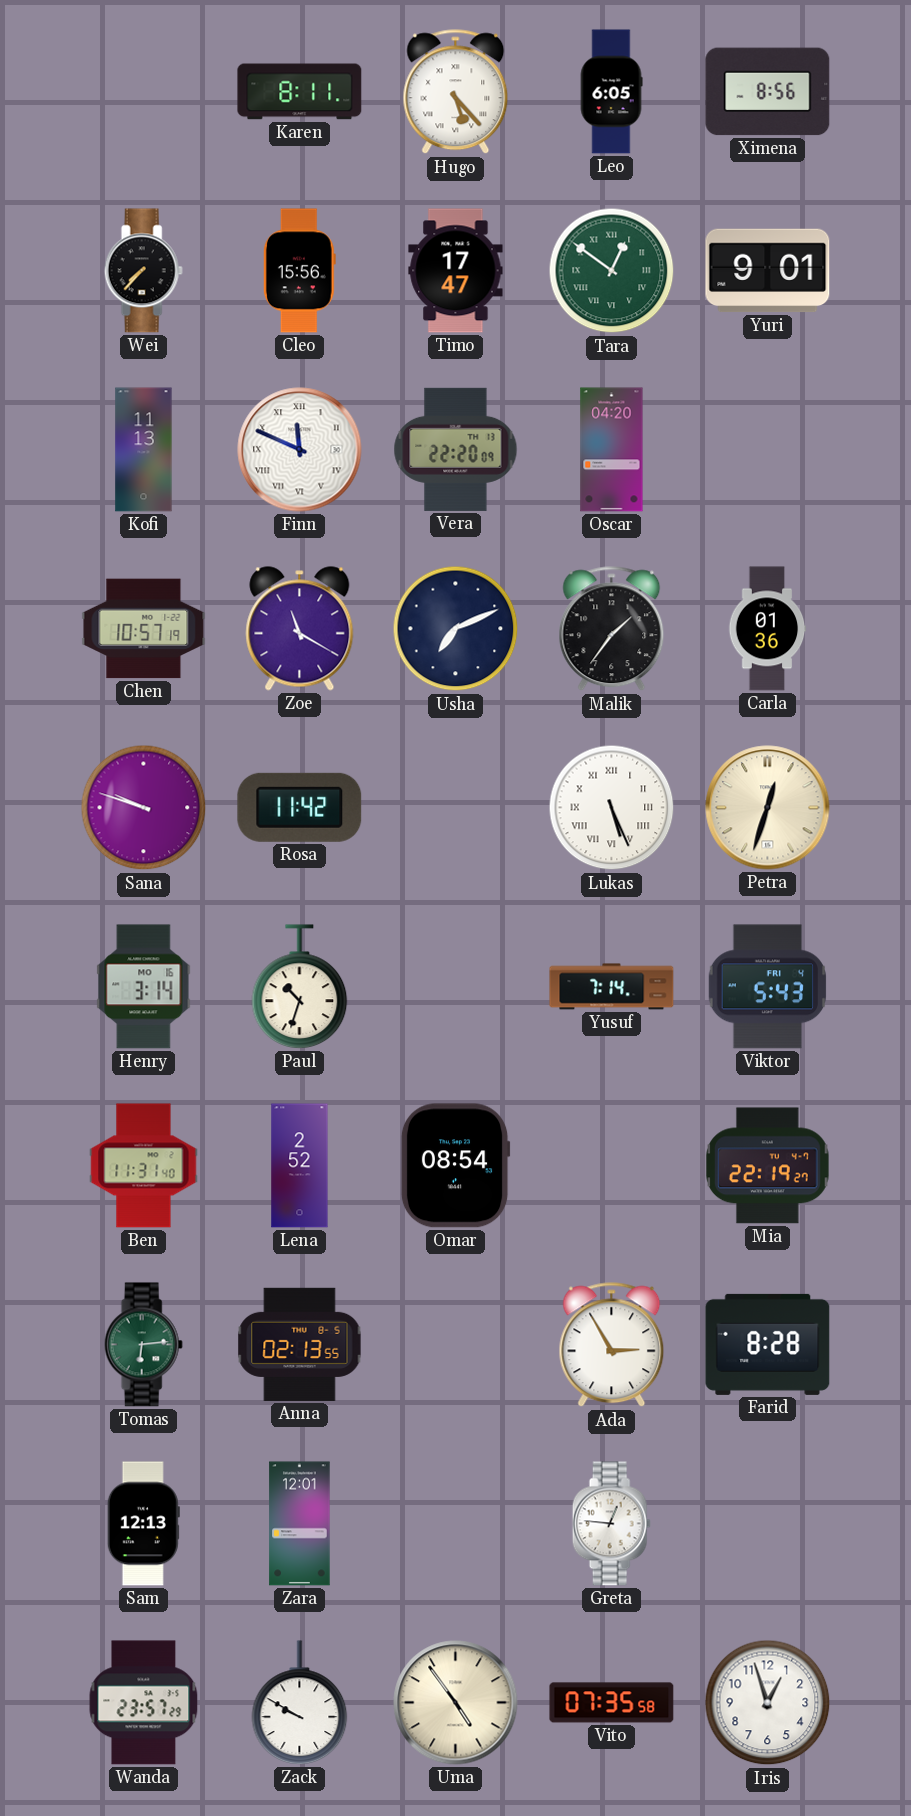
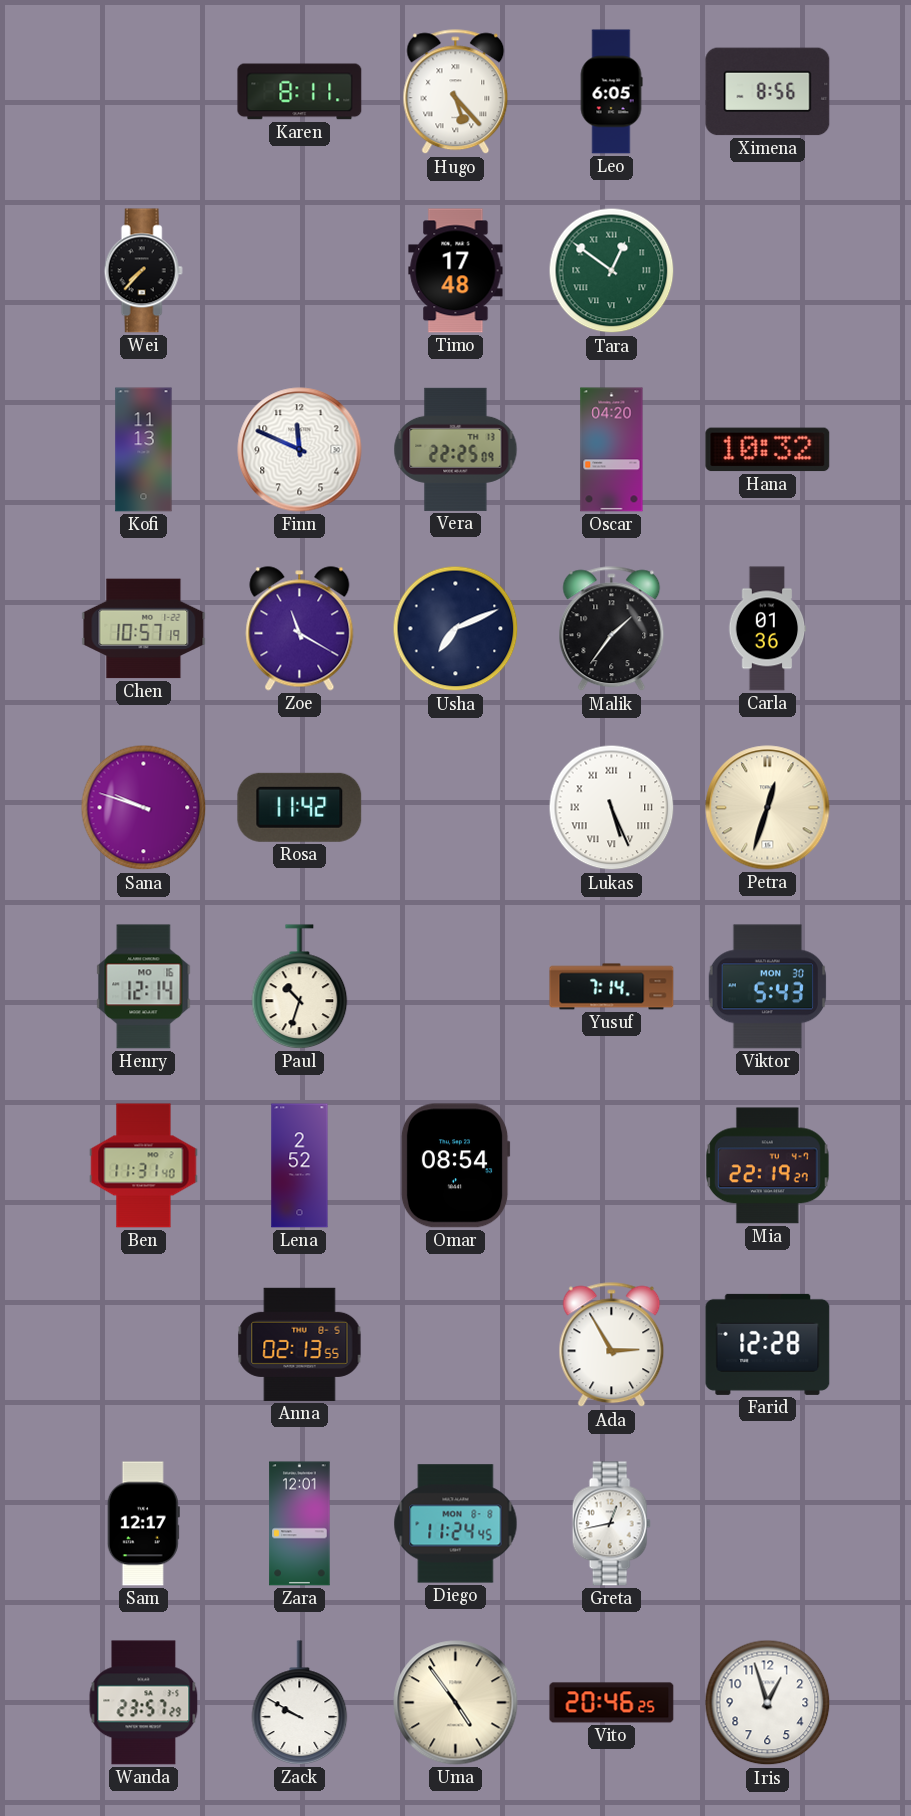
Cleo: 15:56 -> none
Timo: 17:47 -> 17:48
Yuri: 9:01 -> none
Finn numerals: Roman -> Arabic
Vera: 22:20 -> 22:25
Hana: none -> 10:32
Henry: 3:14 -> 12:14
Viktor date: FRI 4 -> MON 30
Tomas: 6:14 -> none
Farid: 8:28 -> 12:28
Sam: 12:13 -> 12:17
Diego: none -> 11:24
Greta: 12:46 -> 12:43
Vito: 07:35 -> 20:46
